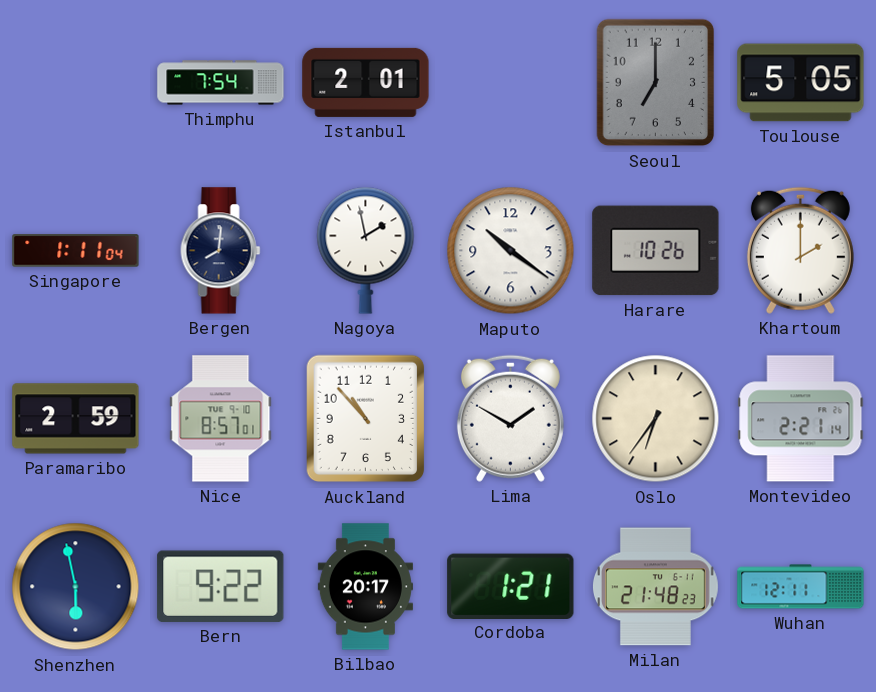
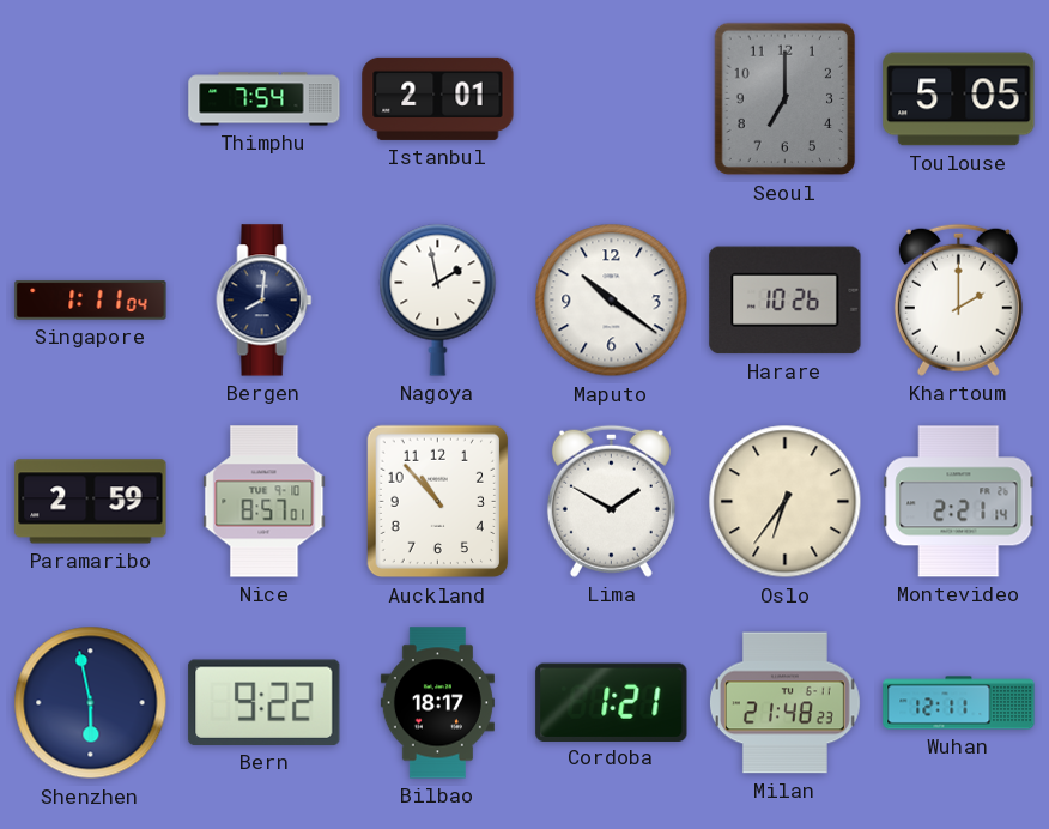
Bilbao: 20:17 -> 18:17
